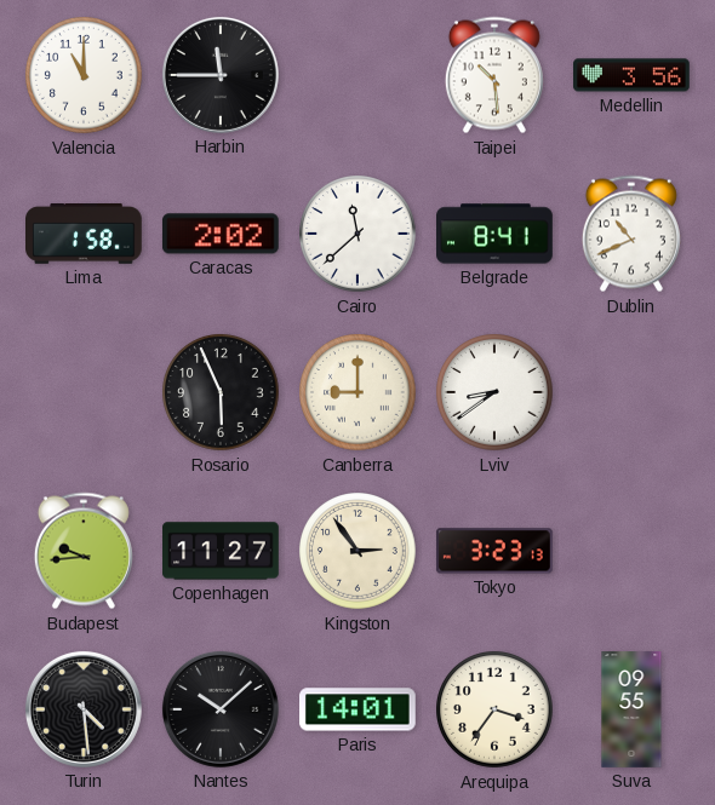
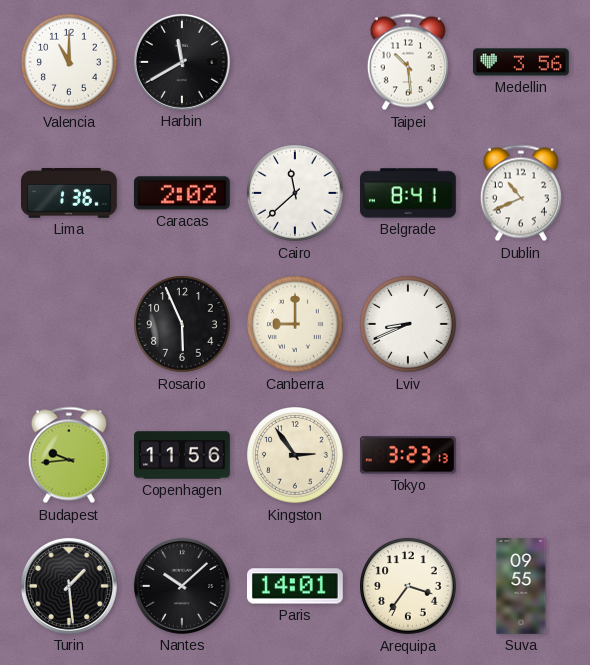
Harbin: 11:45 -> 11:40
Lima: 1:58 -> 1:36
Lviv: 8:39 -> 8:41
Copenhagen: 11:27 -> 11:56
Turin: 4:29 -> 1:29
